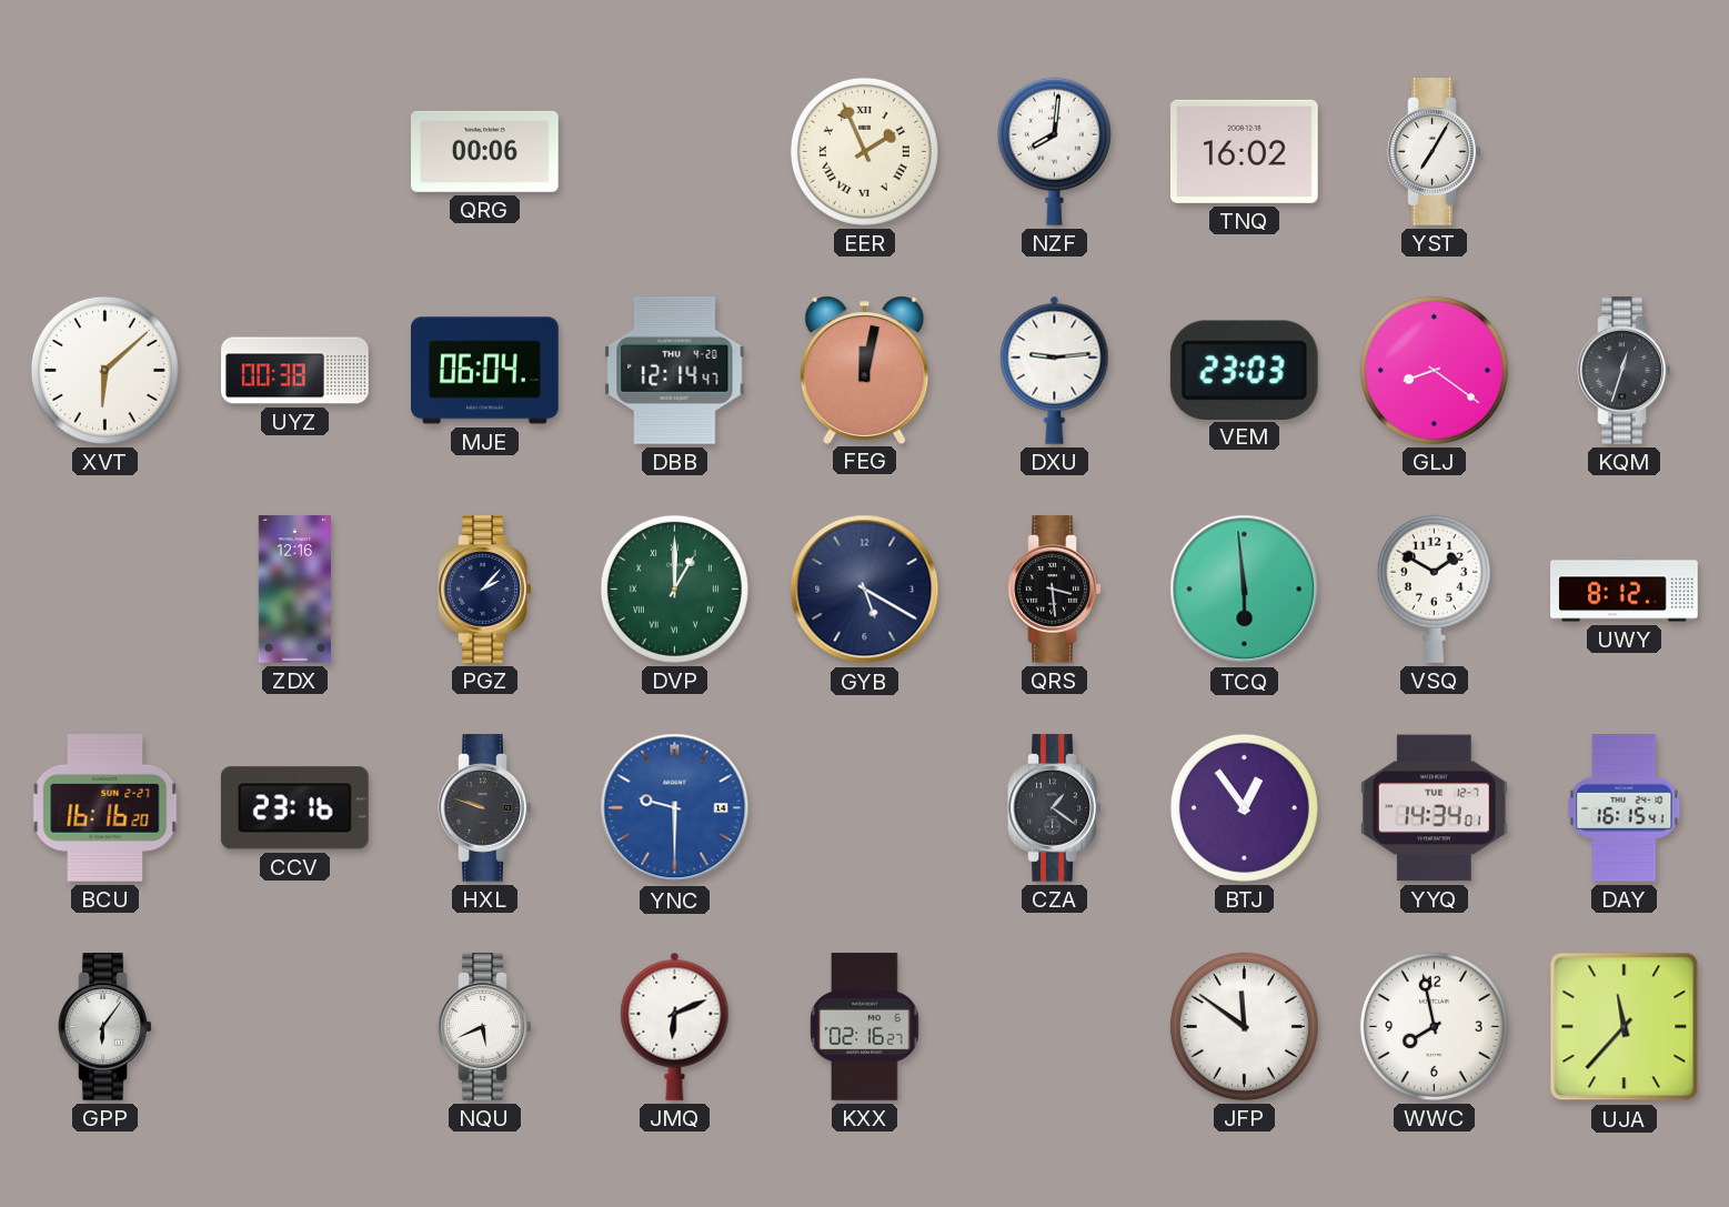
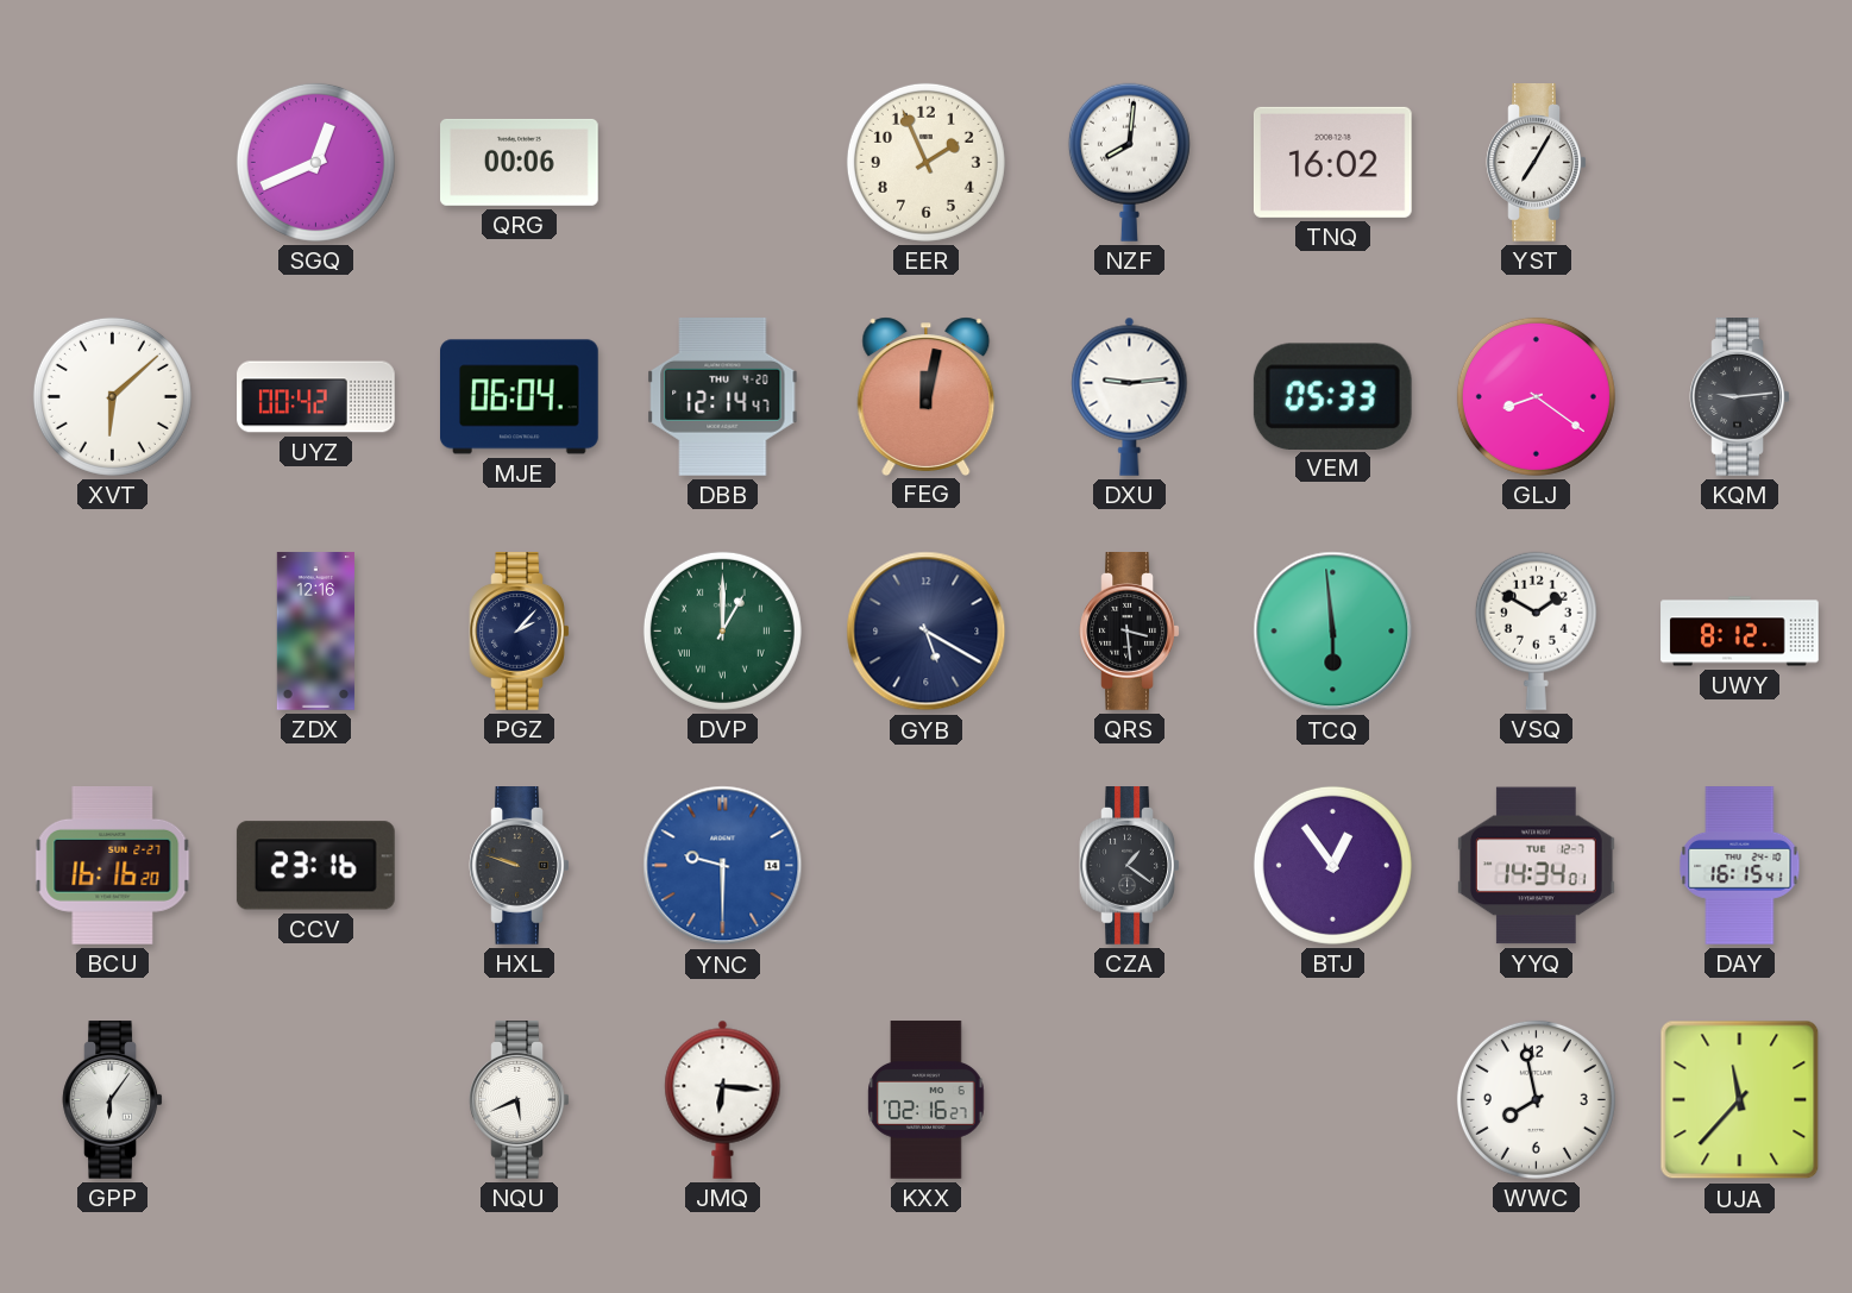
SGQ: none -> 12:41
EER numerals: Roman -> Arabic
UYZ: 00:38 -> 00:42
VEM: 23:03 -> 05:33
KQM: 12:33 -> 9:14
JMQ: 6:11 -> 6:16
JFP: 11:51 -> none
